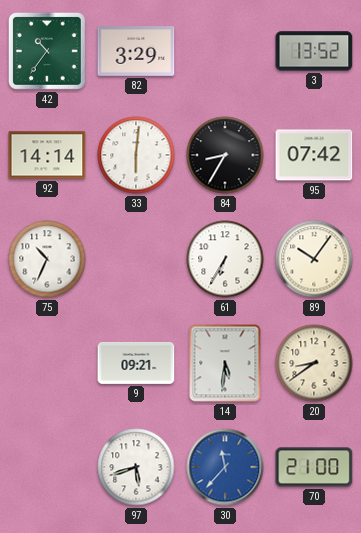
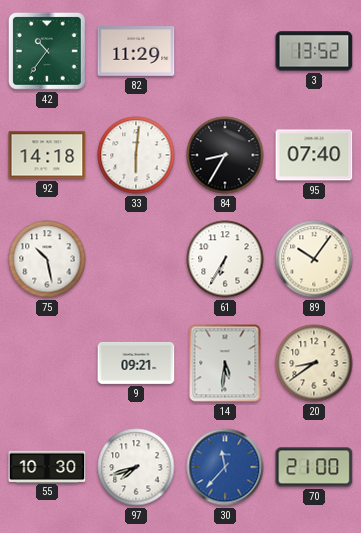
82: 3:29 -> 11:29
92: 14:14 -> 14:18
95: 07:42 -> 07:40
75: 10:34 -> 10:28
55: none -> 10:30
97: 5:42 -> 7:42
